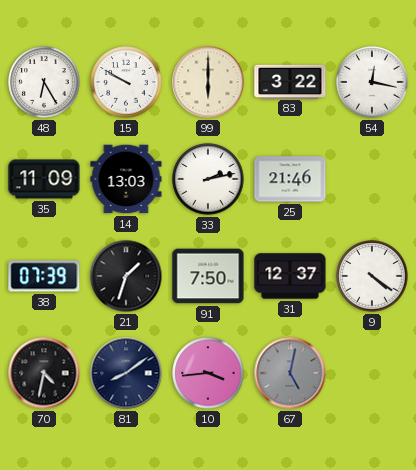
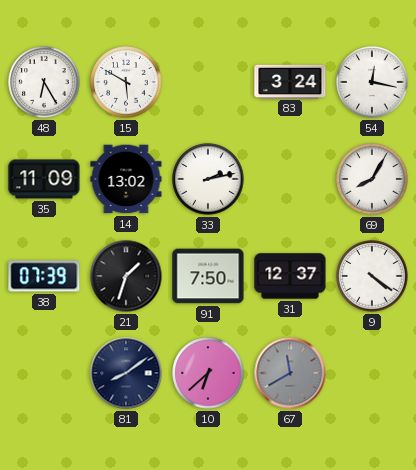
15: 9:50 -> 5:50
99: 6:00 -> none
83: 3:22 -> 3:24
14: 13:03 -> 13:02
25: 21:46 -> none
69: none -> 8:05
70: 4:32 -> none
10: 3:44 -> 6:38
67: 5:02 -> 11:40
